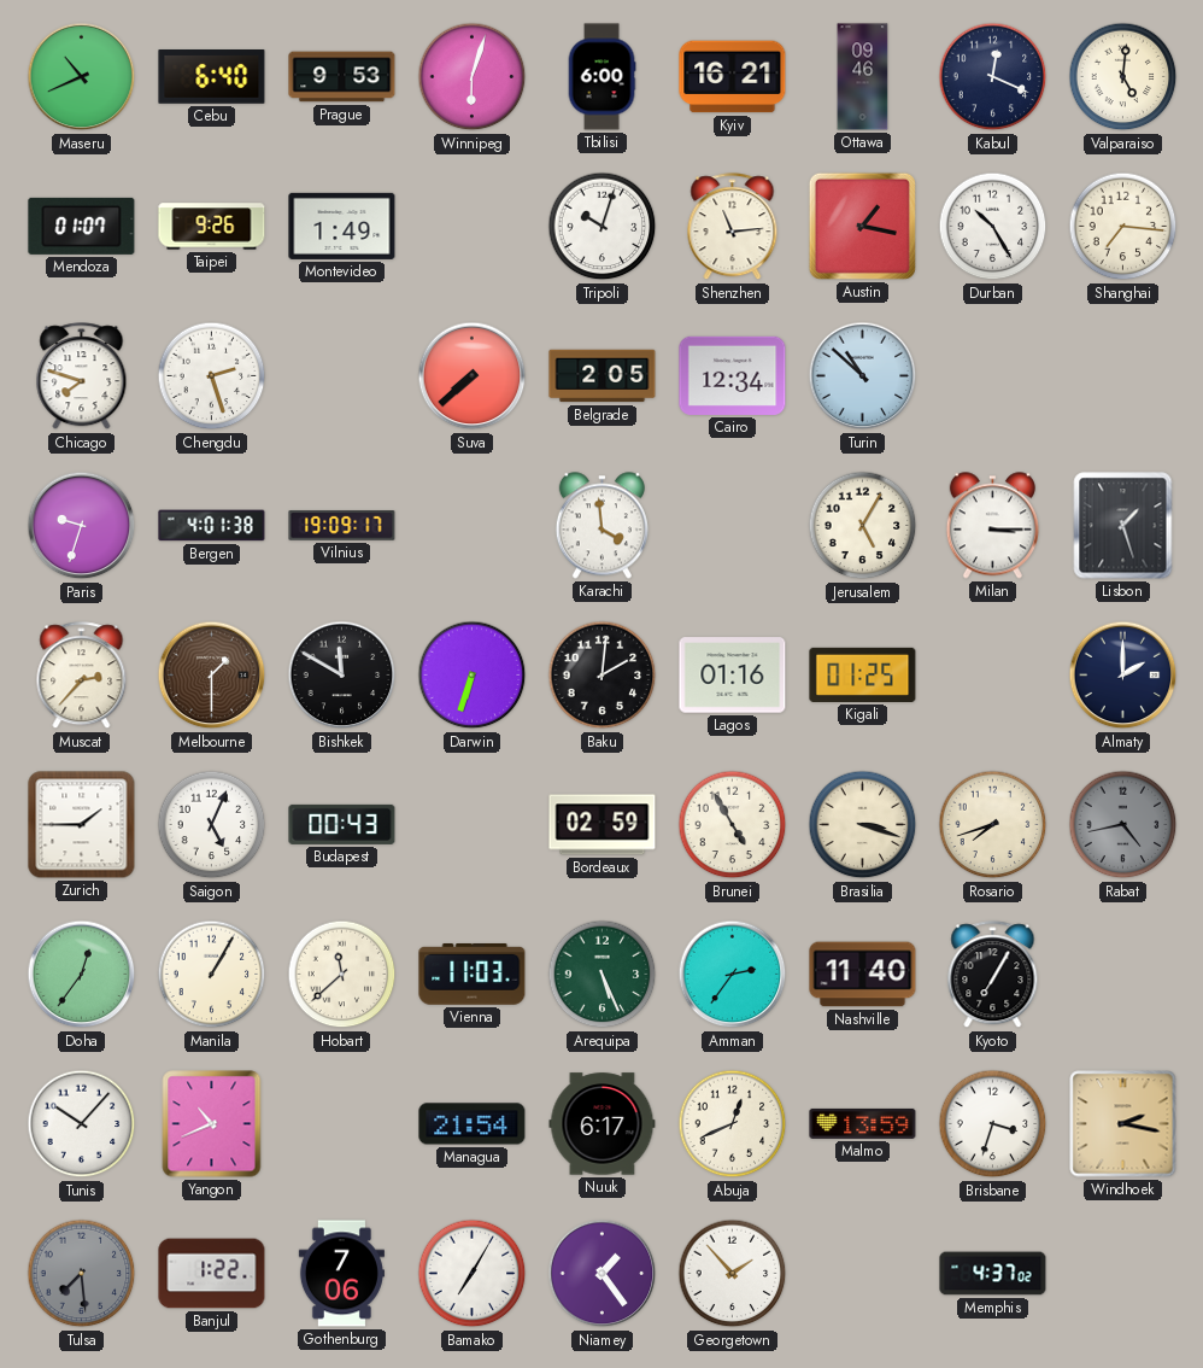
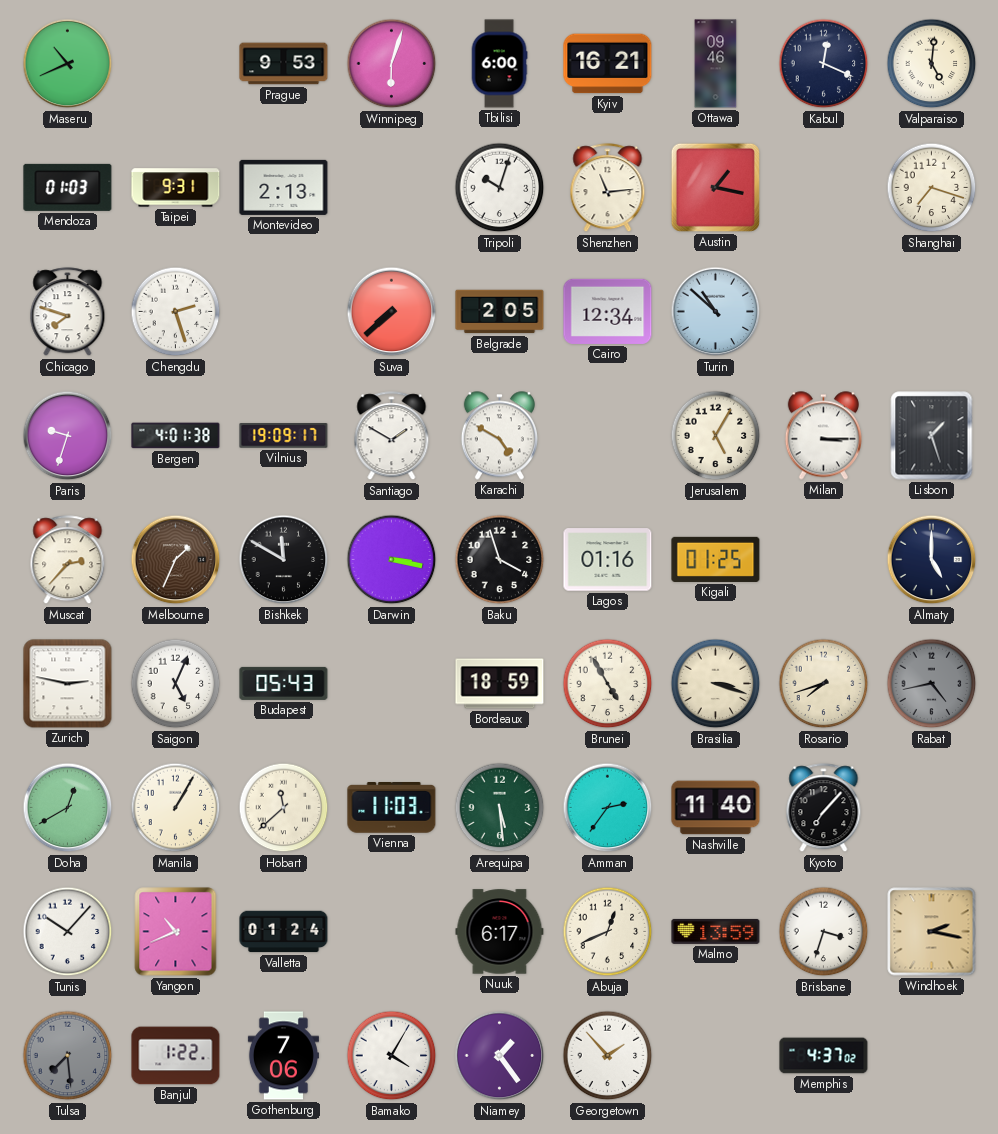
Cebu: 6:40 -> none
Mendoza: 01:07 -> 01:03
Taipei: 9:26 -> 9:31
Montevideo: 1:49 -> 2:13
Durban: 10:25 -> none
Shanghai: 7:16 -> 7:18
Santiago: none -> 1:50
Karachi: 3:59 -> 4:50
Melbourne: 1:30 -> 1:34
Darwin: 6:33 -> 3:17
Baku: 2:01 -> 3:57
Almaty: 2:00 -> 5:00
Zurich: 1:45 -> 2:47
Budapest: 00:43 -> 05:43
Bordeaux: 02:59 -> 18:59
Doha: 12:36 -> 12:40
Arequipa: 5:26 -> 5:29
Kyoto: 7:05 -> 7:07
Valletta: none -> 01:24
Managua: 21:54 -> none
Bamako: 7:05 -> 4:05
